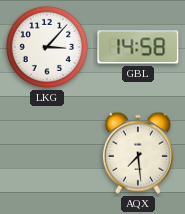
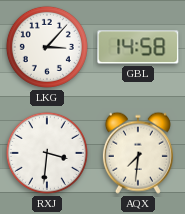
RXJ: none -> 3:31
AQX: 7:29 -> 7:31
